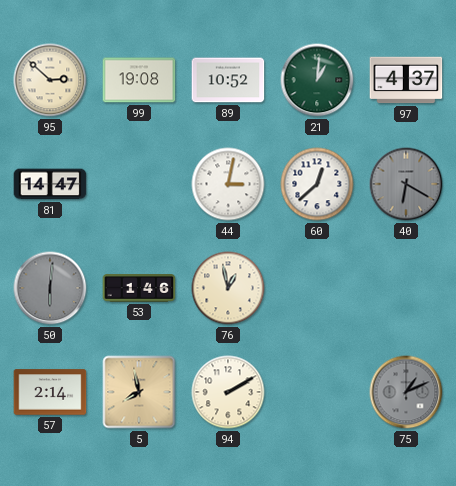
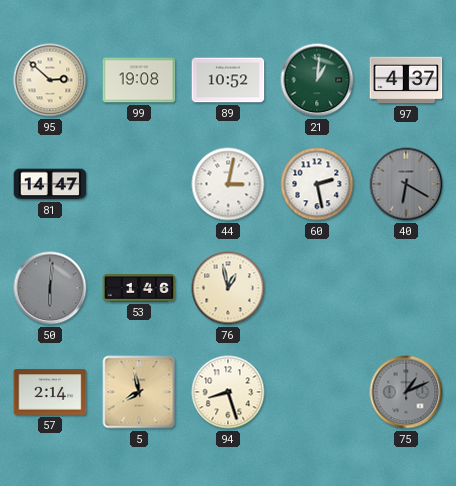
60: 12:38 -> 2:28
94: 2:10 -> 8:27
